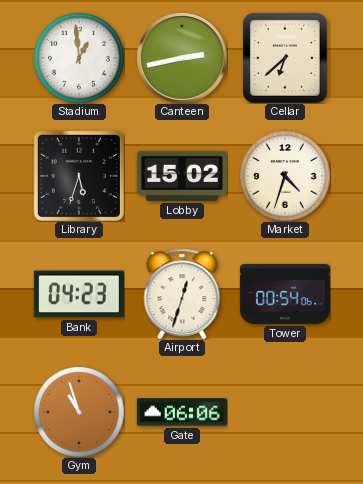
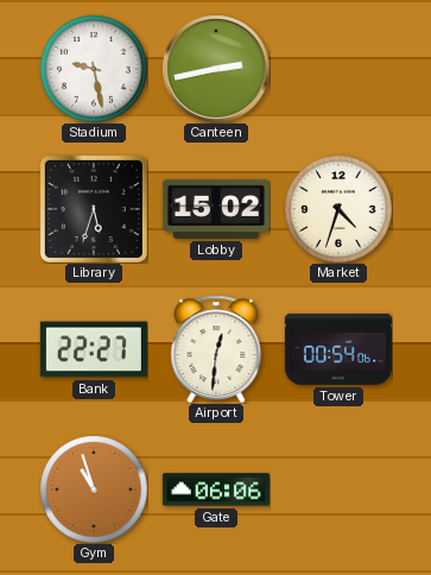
Stadium: 12:59 -> 9:28
Cellar: 6:38 -> none
Bank: 04:23 -> 22:27
Airport: 12:33 -> 12:31
